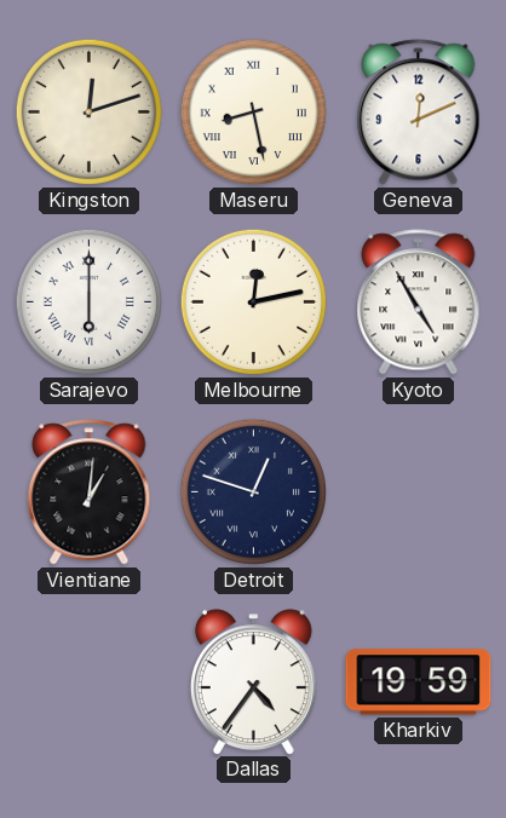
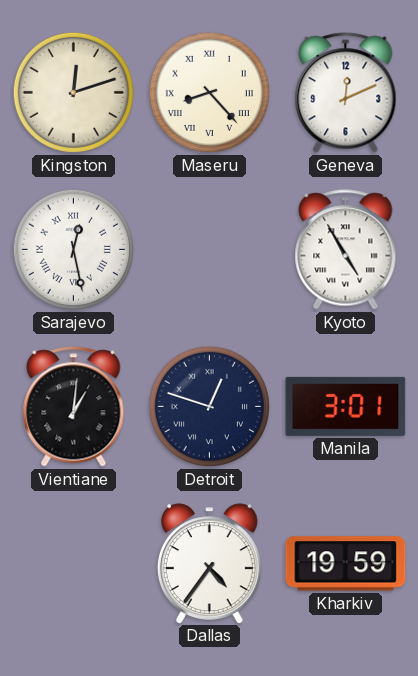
Maseru: 8:28 -> 8:23
Sarajevo: 6:00 -> 12:28
Melbourne: 12:13 -> none
Manila: none -> 3:01
